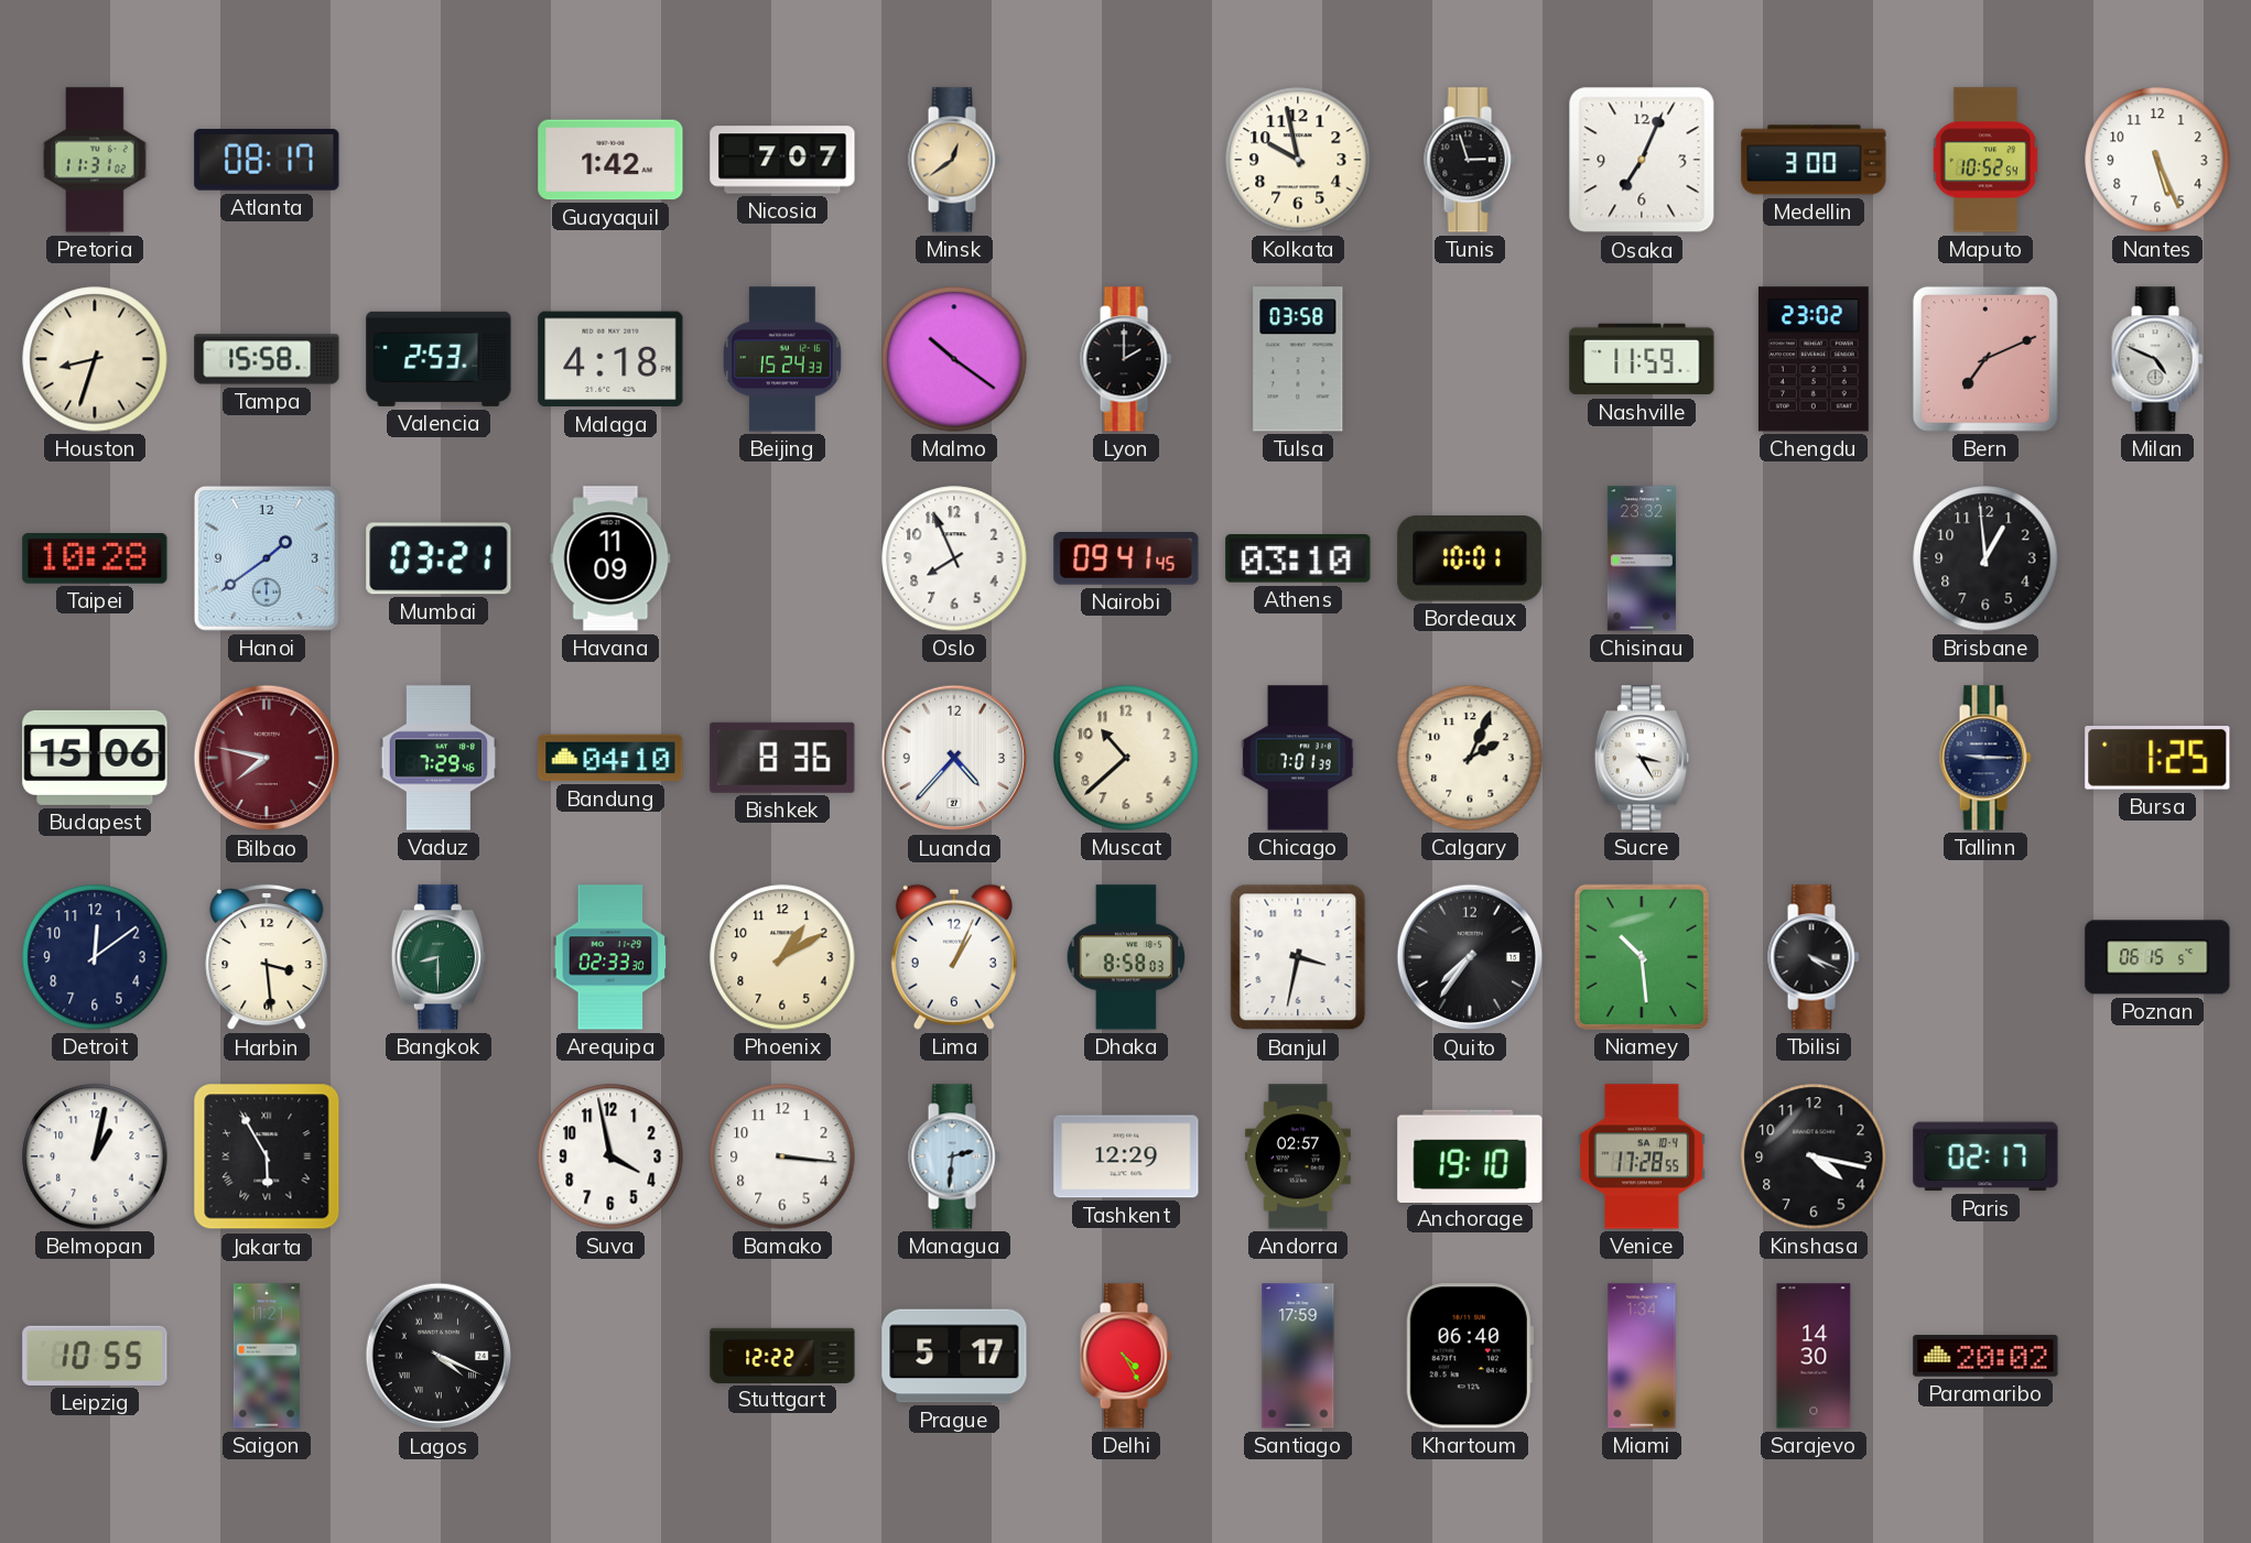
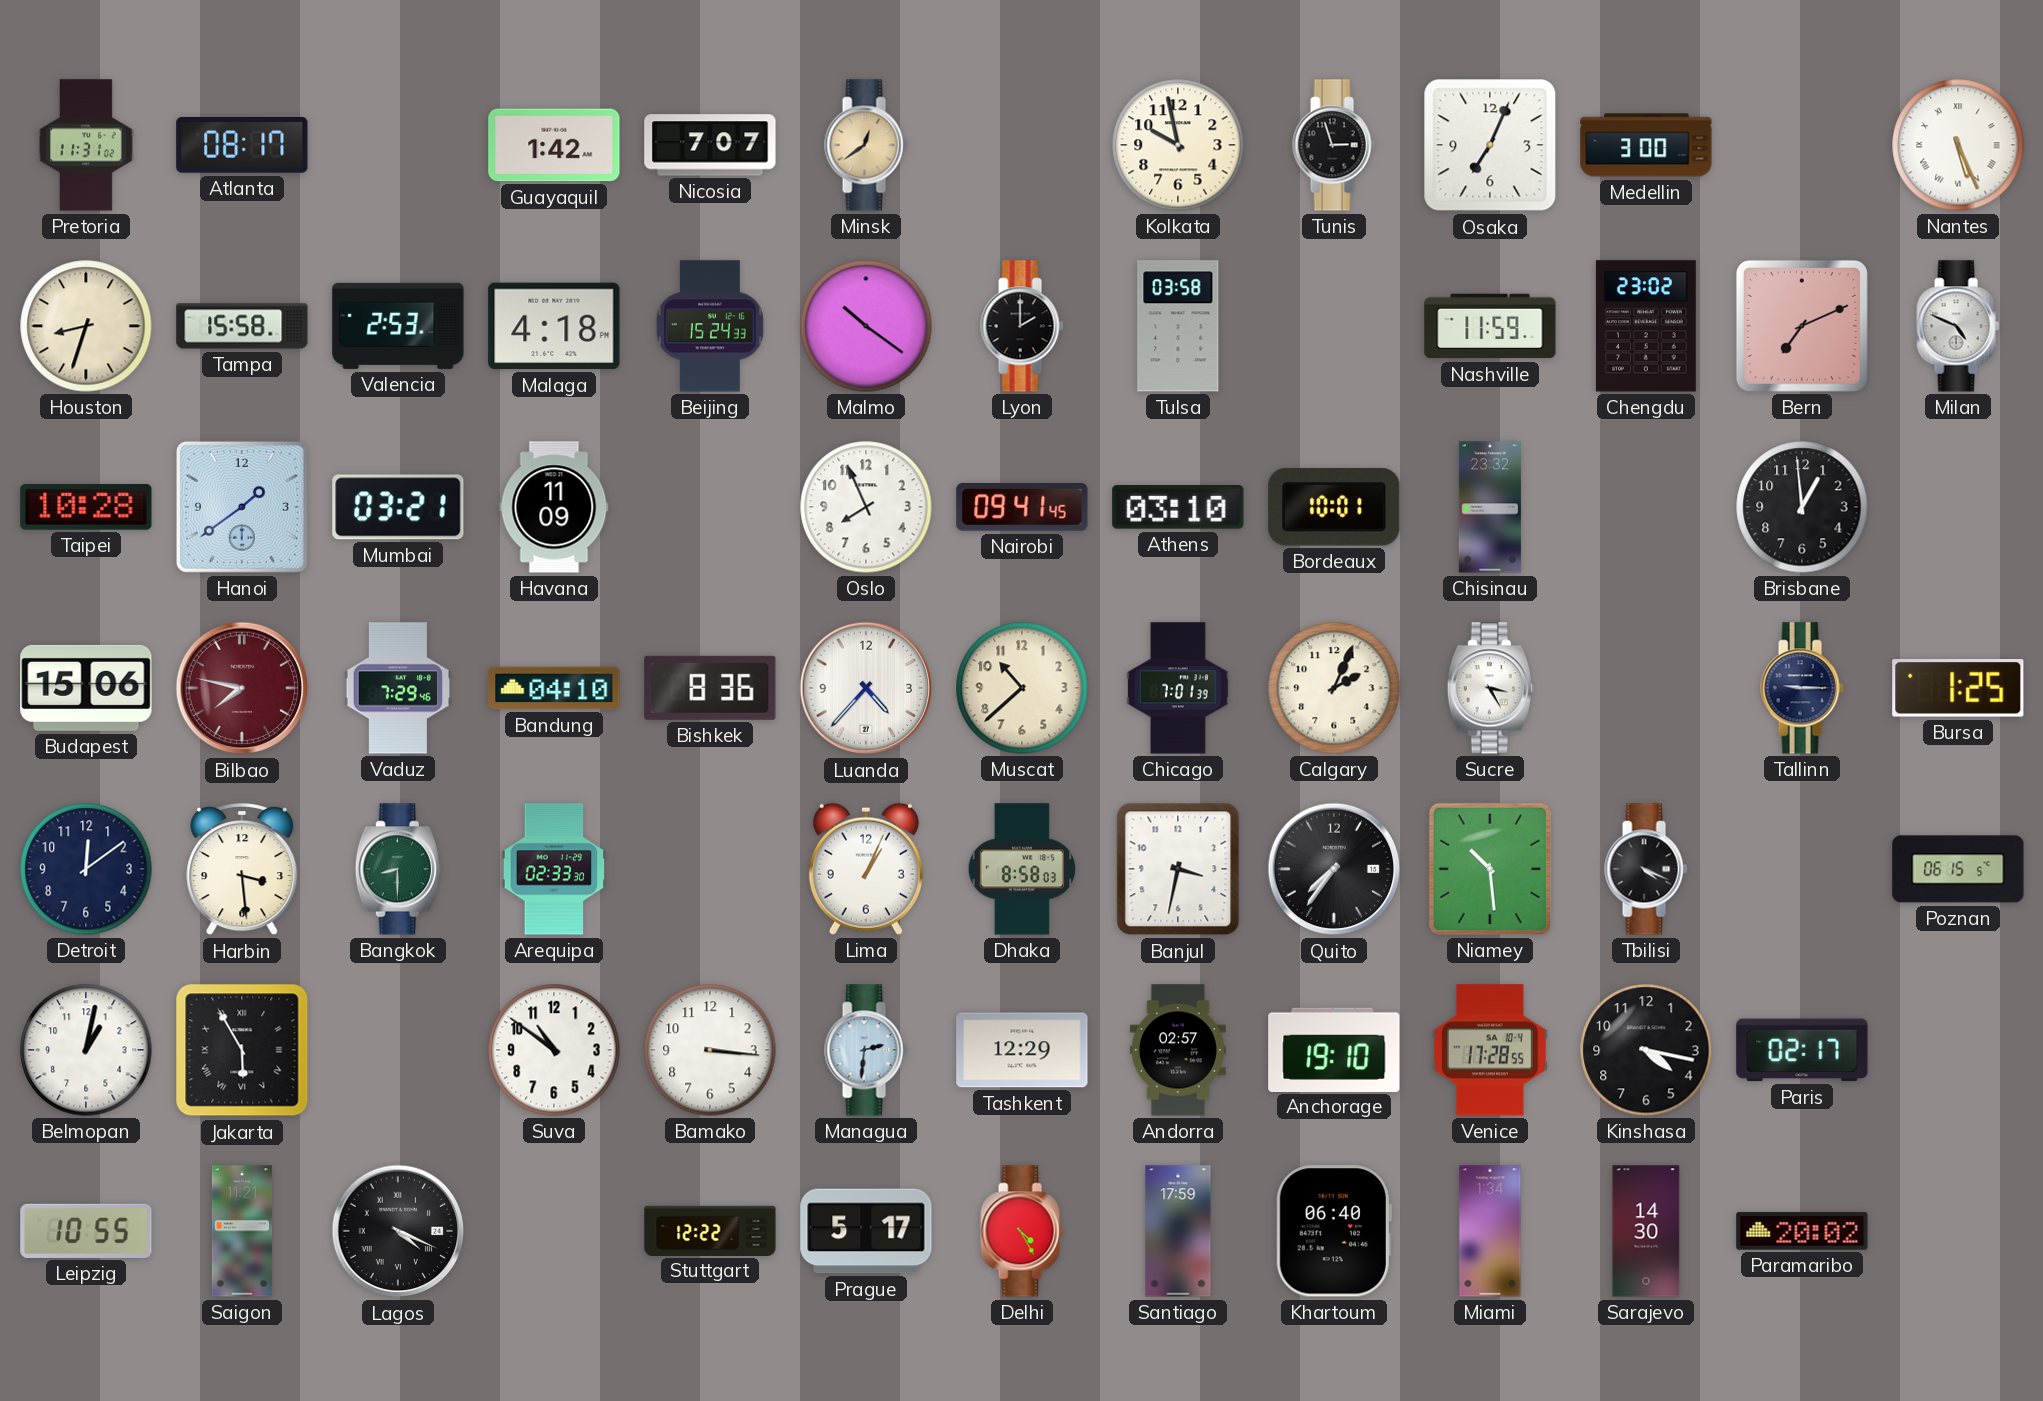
Maputo: 10:52 -> none
Nantes numerals: Arabic -> Roman
Phoenix: 1:10 -> none
Suva: 3:58 -> 10:51
